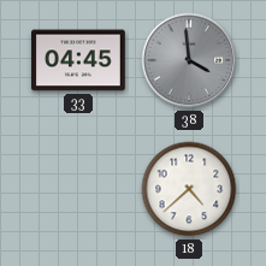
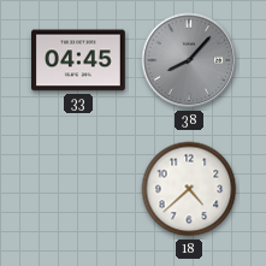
38: 3:59 -> 8:07
